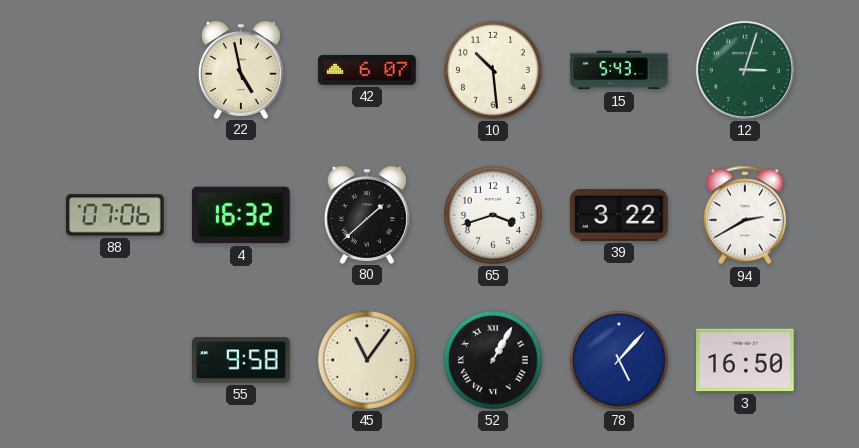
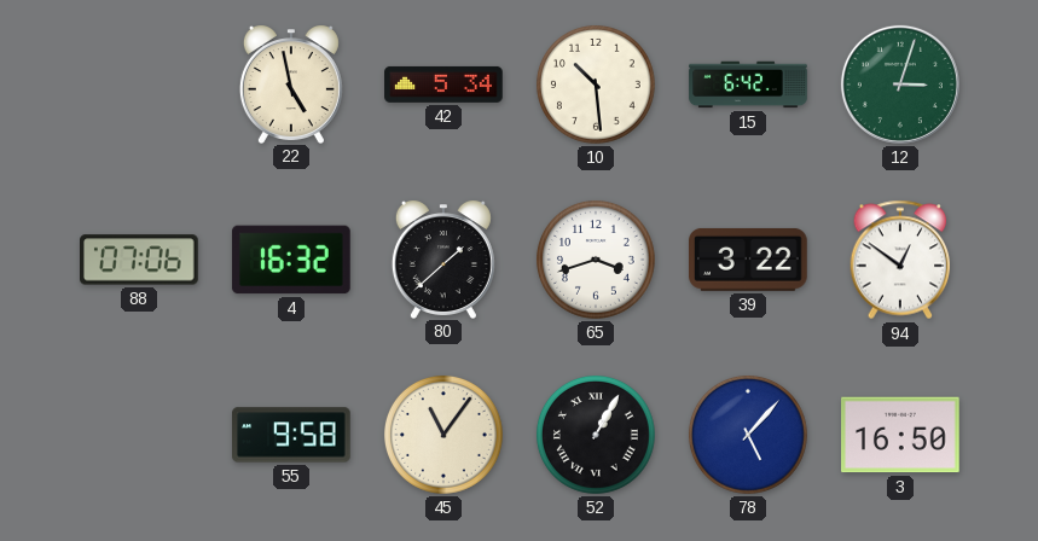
42: 6:07 -> 5:34
15: 5:43 -> 6:42
94: 2:40 -> 12:51
